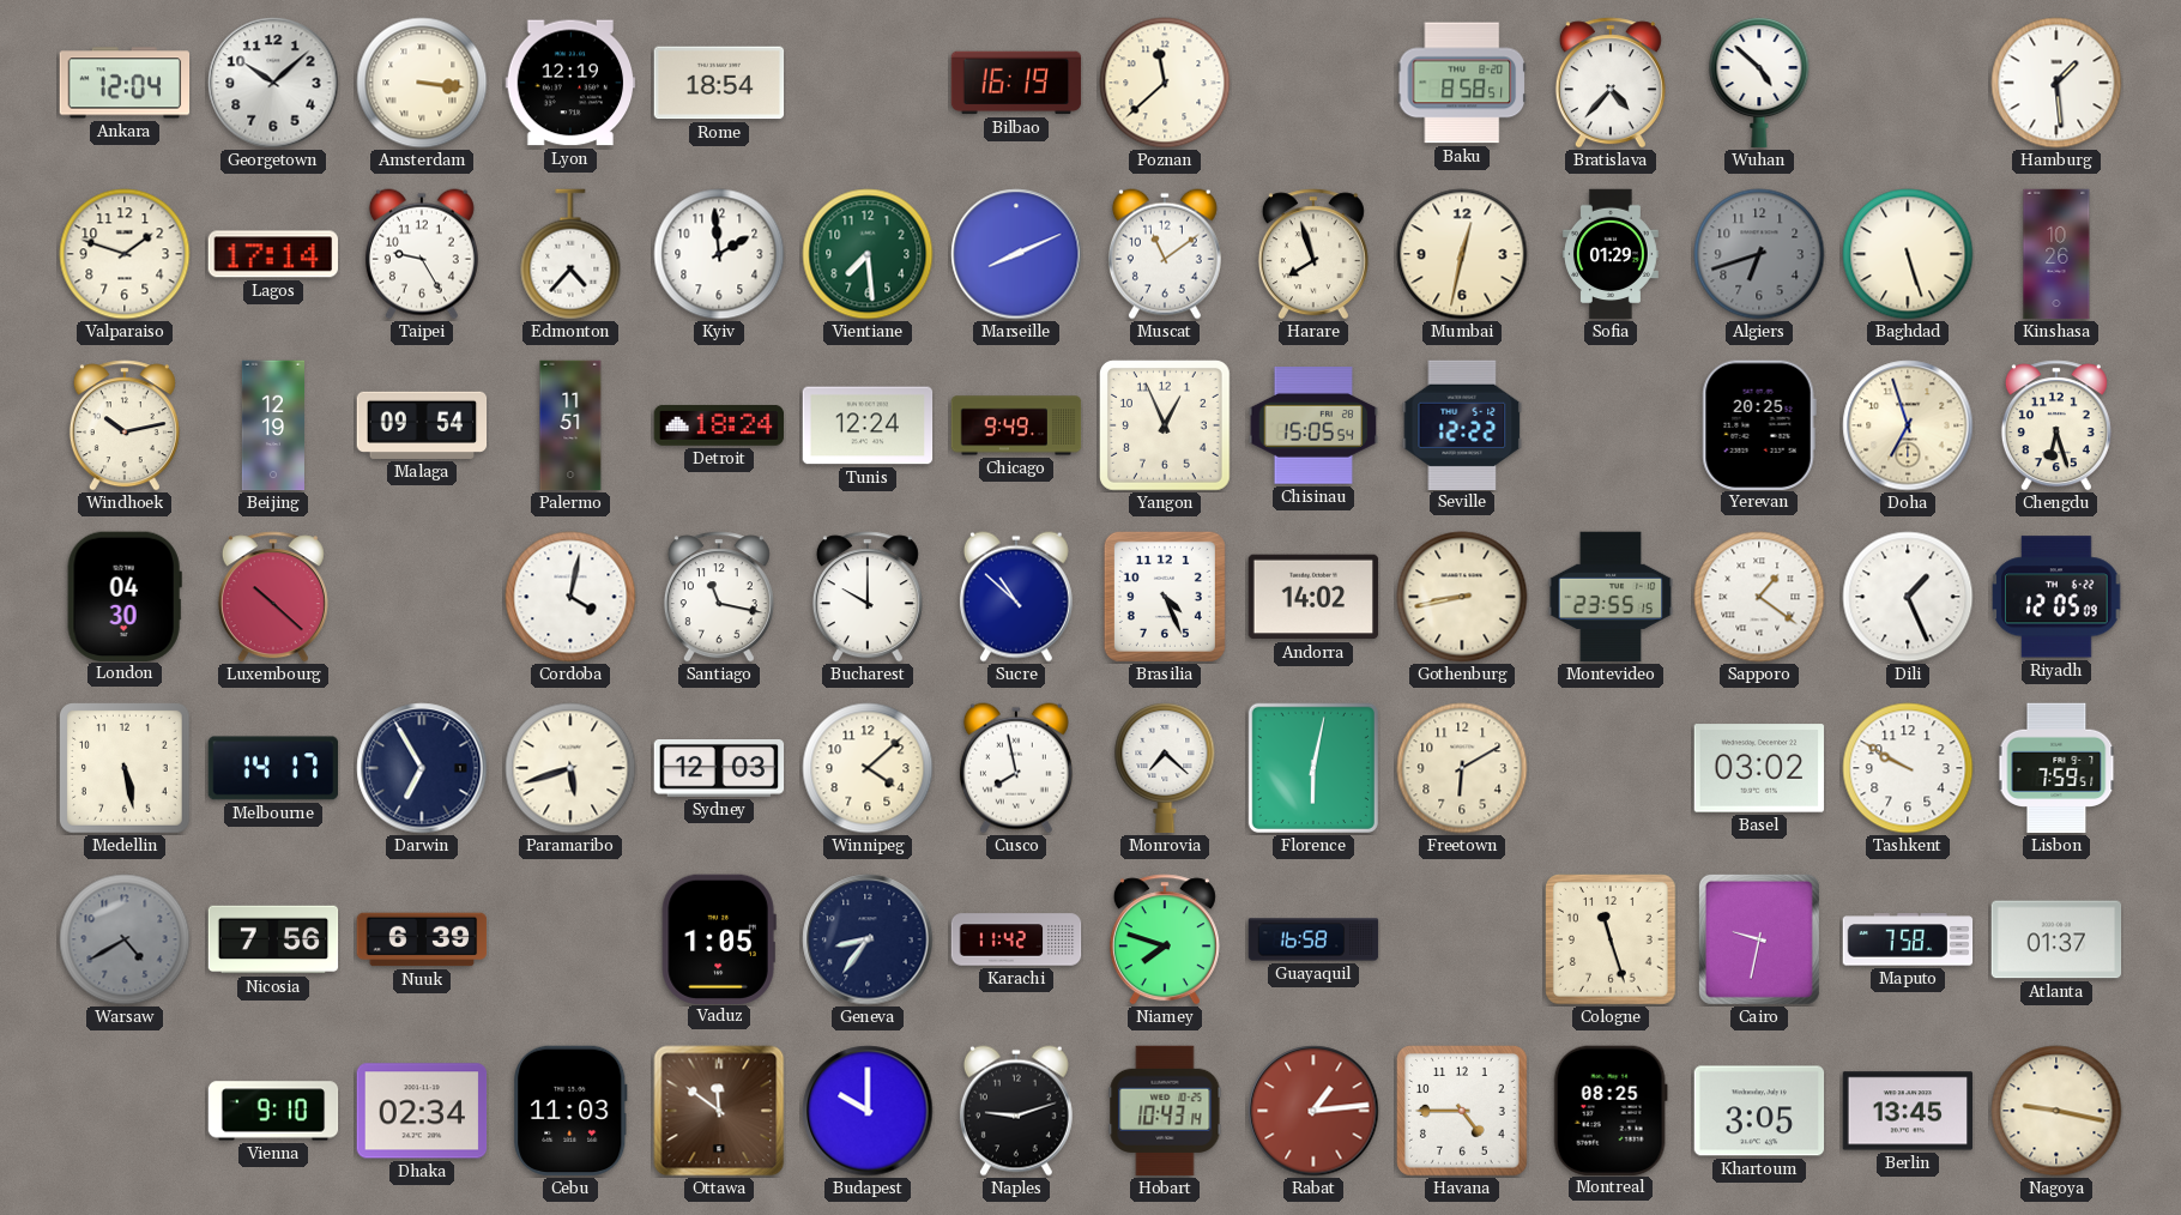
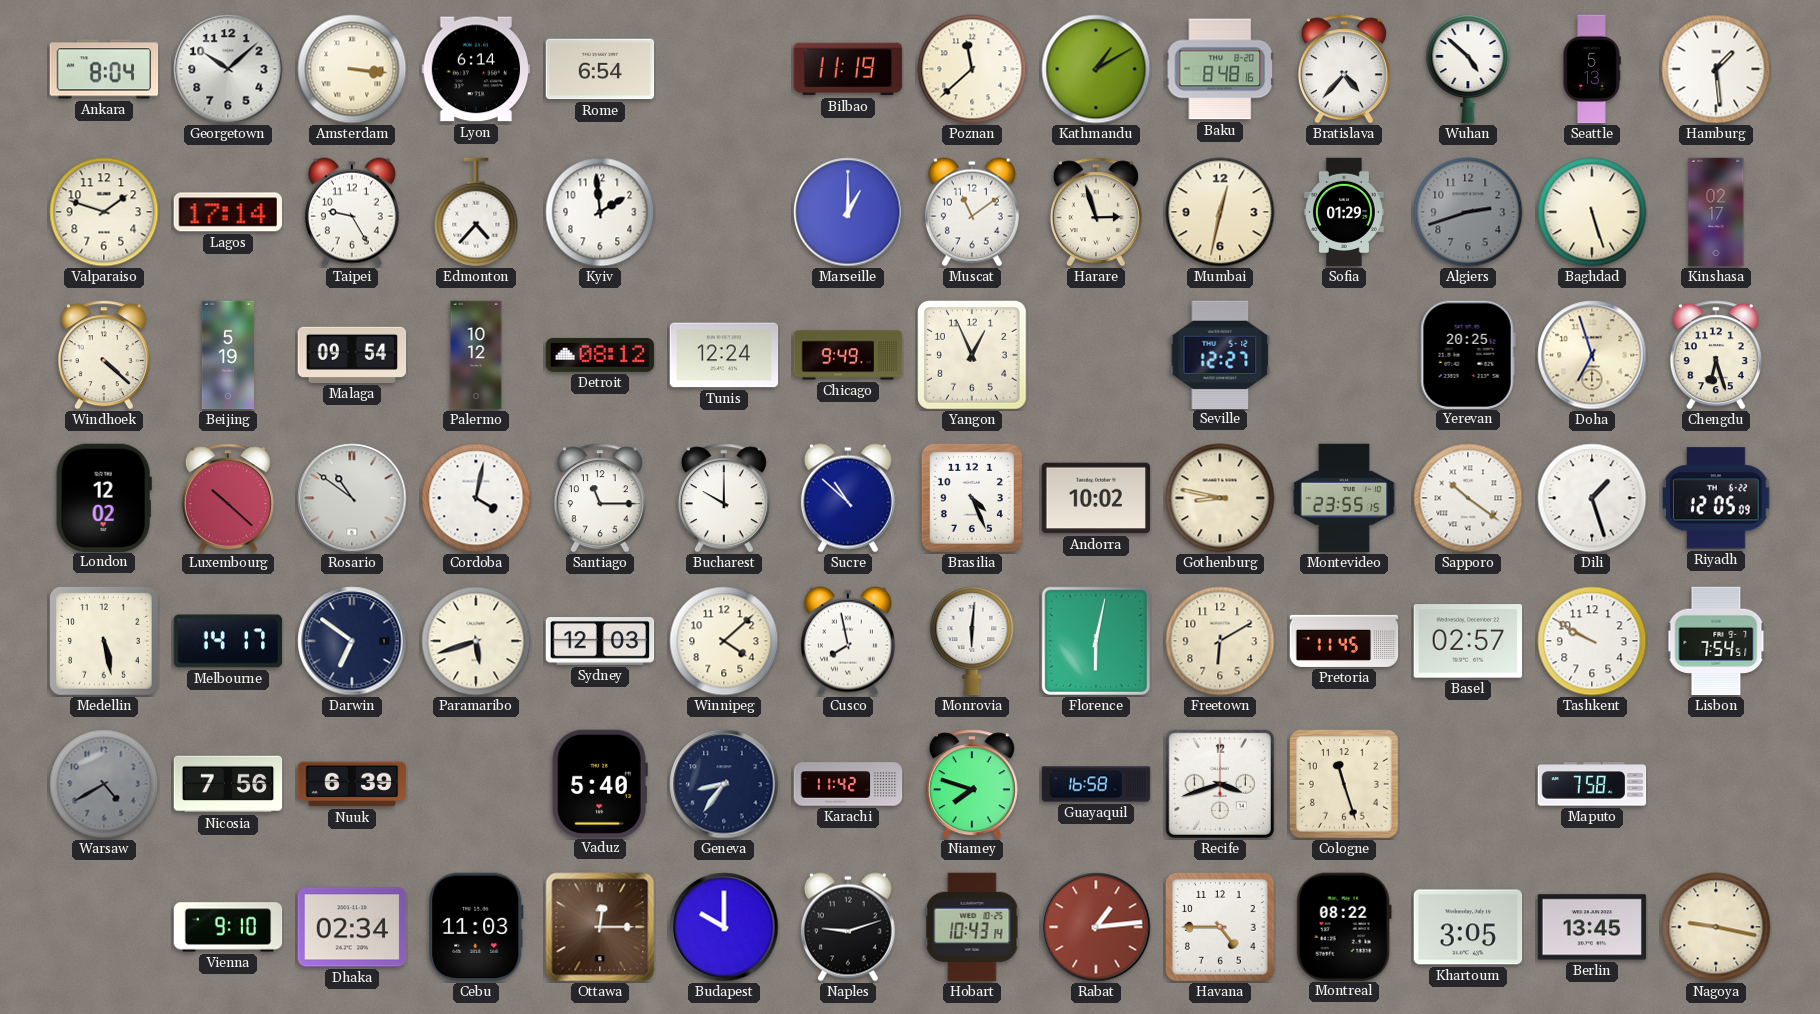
Ankara: 12:04 -> 8:04
Lyon: 12:19 -> 6:14
Rome: 18:54 -> 6:54
Bilbao: 16:19 -> 11:19
Kathmandu: none -> 1:10
Baku: 8:58 -> 8:48
Seattle: none -> 5:13
Vientiane: 7:29 -> none
Marseille: 8:11 -> 1:00
Harare: 7:57 -> 2:57
Algiers: 6:42 -> 2:42
Kinshasa: 10:26 -> 02:17
Windhoek: 10:13 -> 4:22
Beijing: 12:19 -> 5:19
Palermo: 11:51 -> 10:12
Detroit: 18:24 -> 08:12
Chisinau: 15:05 -> none
Seville: 12:22 -> 12:27
London: 04:30 -> 12:02
Rosario: none -> 10:51
Santiago: 11:17 -> 11:15
Andorra: 14:02 -> 10:02
Gothenburg: 8:43 -> 8:47
Sapporo: 1:21 -> 10:21
Dili: 1:26 -> 1:27
Darwin: 6:55 -> 6:51
Monrovia: 7:22 -> 6:01
Pretoria: none -> 11:45
Basel: 03:02 -> 02:57
Lisbon: 7:59 -> 7:54
Vaduz: 1:05 -> 5:40
Recife: none -> 3:42
Cairo: 9:32 -> none
Atlanta: 01:37 -> none
Ottawa: 11:51 -> 12:15
Montreal: 08:25 -> 08:22
